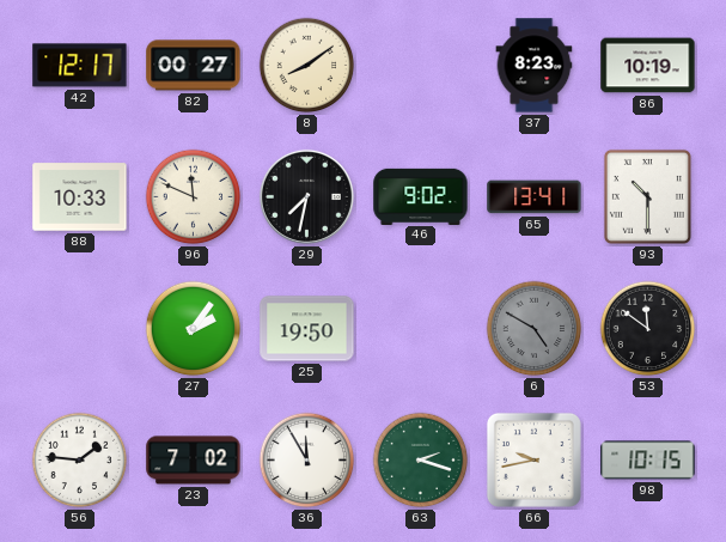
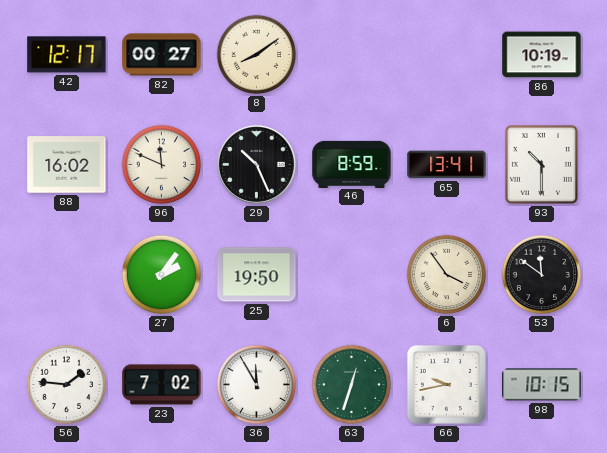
37: 8:23 -> none
88: 10:33 -> 16:02
29: 7:32 -> 10:26
46: 9:02 -> 8:59
6: 4:50 -> 3:54
6 dial: grey -> cream
63: 2:18 -> 12:33
